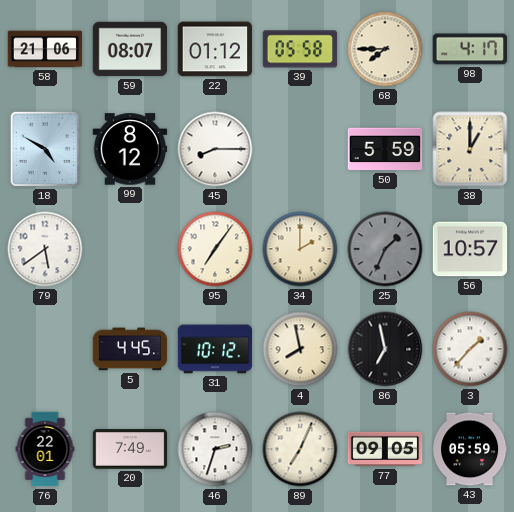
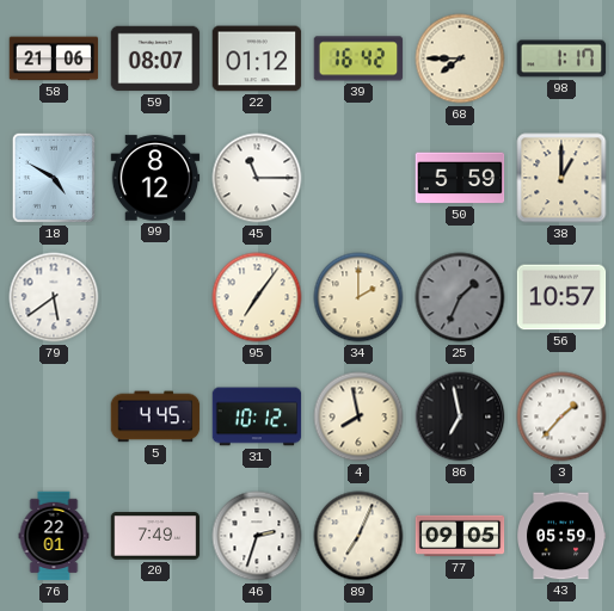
39: 05:58 -> 16:42
98: 4:17 -> 1:17
45: 8:15 -> 11:15
